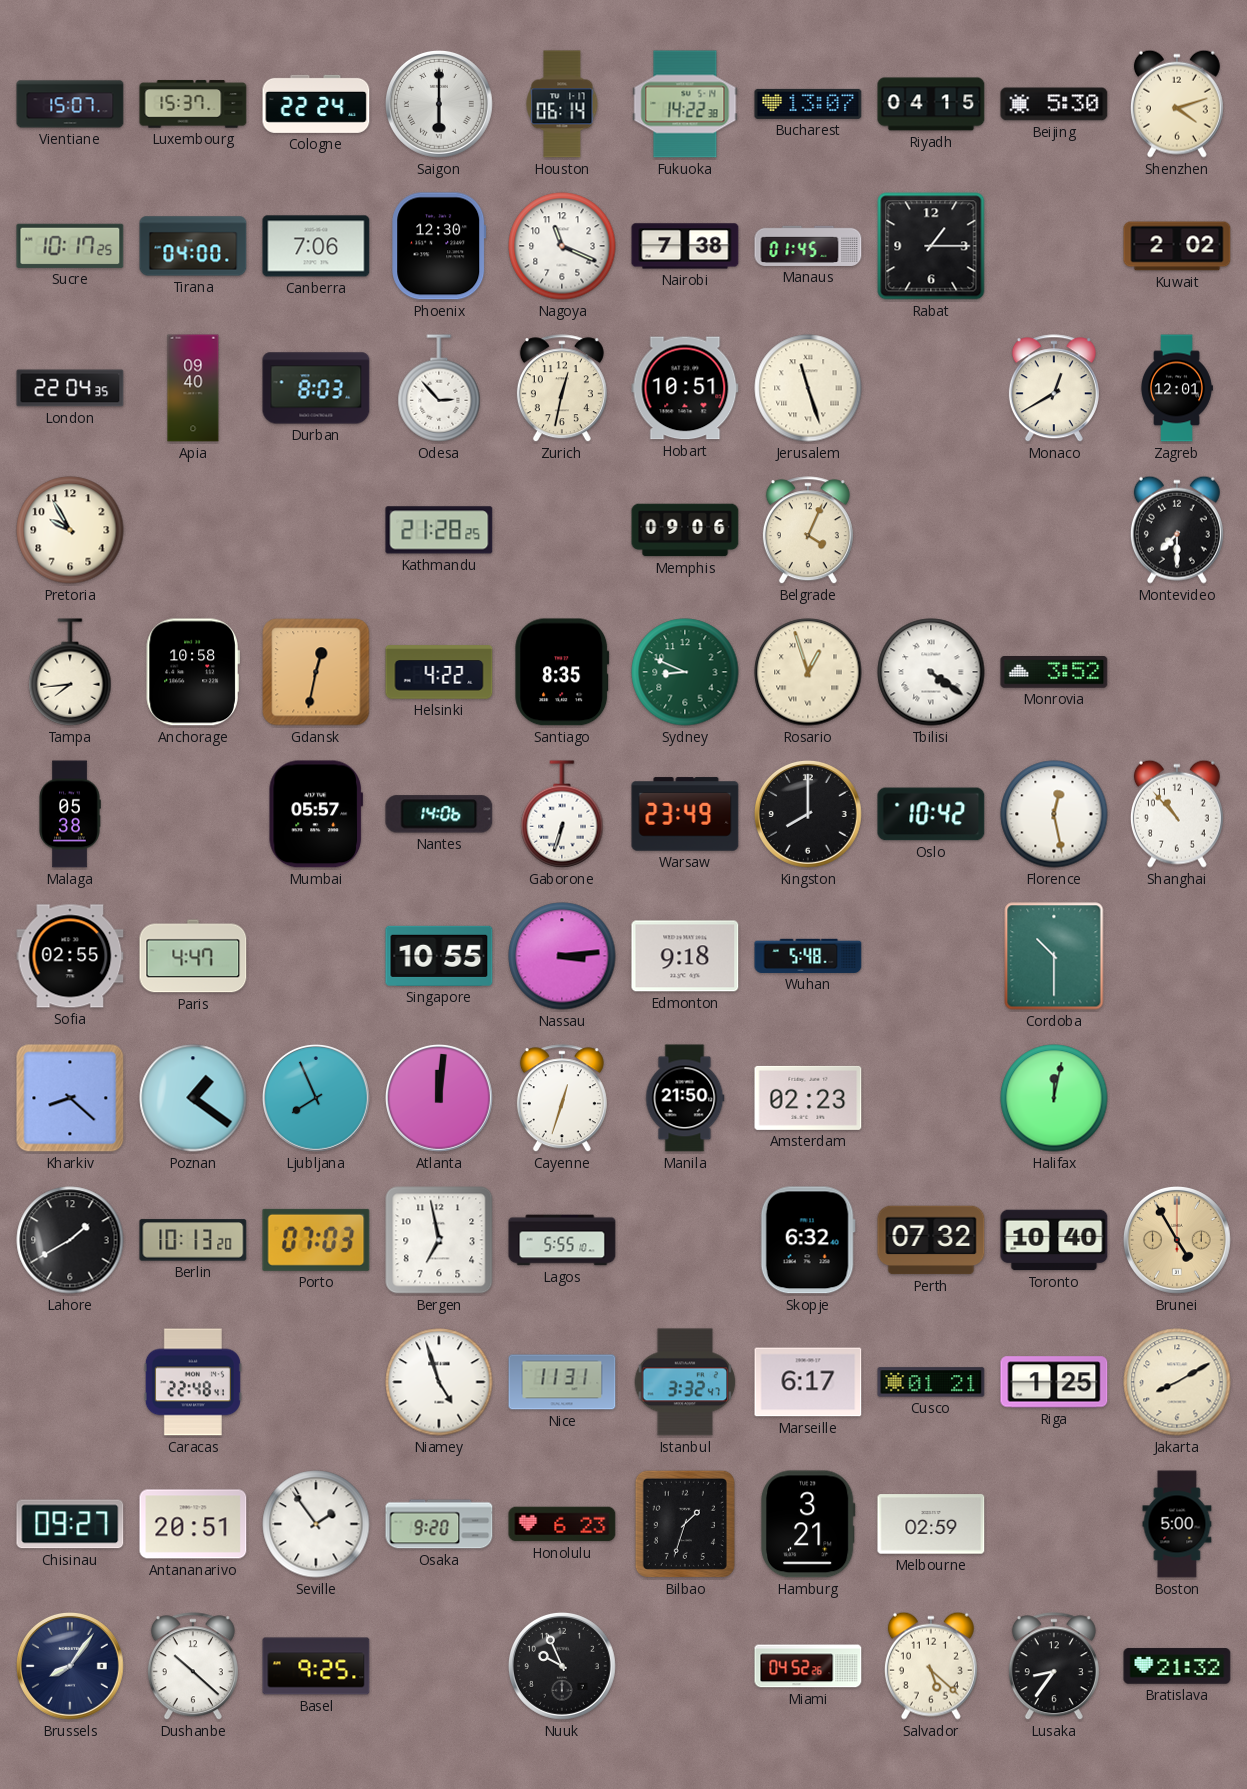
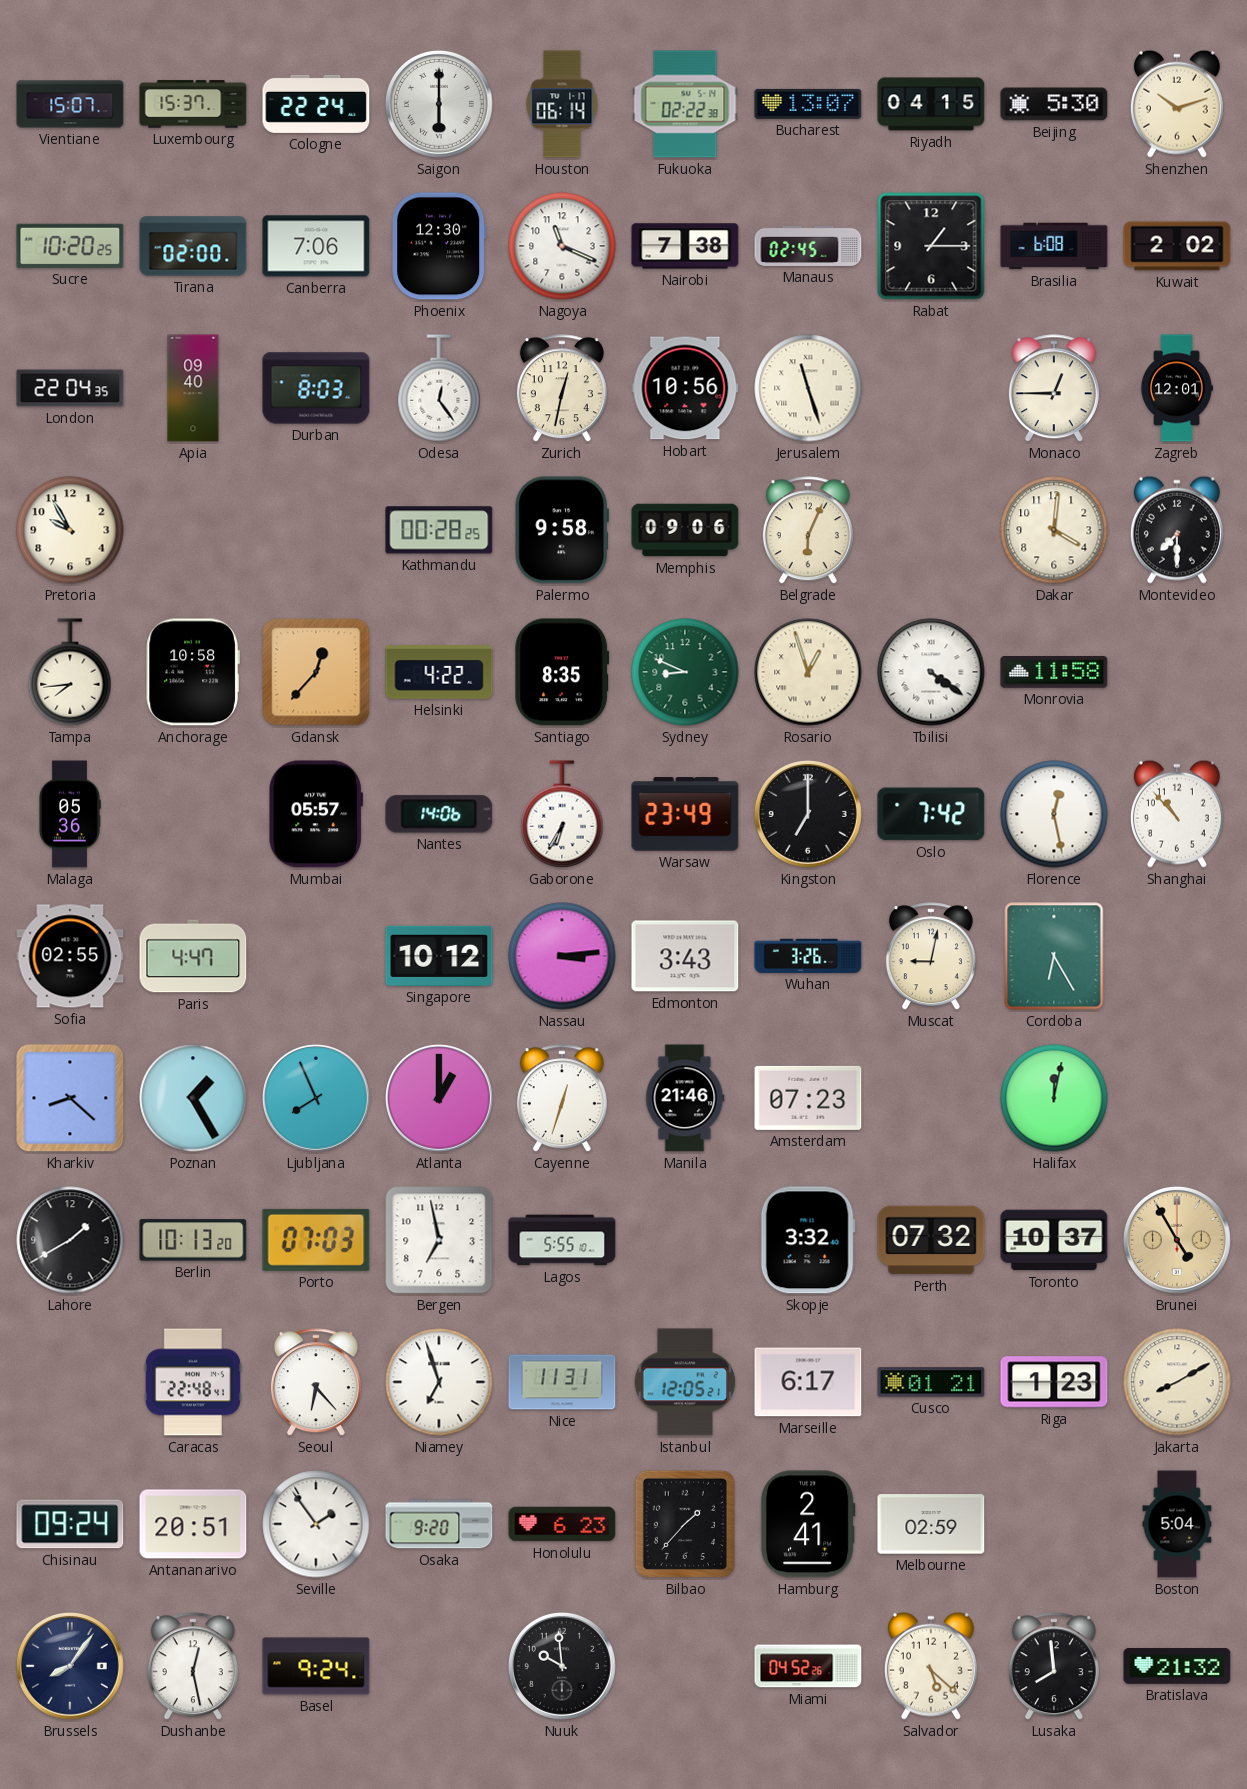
Fukuoka: 14:22 -> 02:22
Shenzhen: 4:12 -> 10:12
Sucre: 10:17 -> 10:20
Tirana: 04:00 -> 02:00
Manaus: 01:45 -> 02:45
Brasilia: none -> 6:08
Odesa: 2:53 -> 12:24
Hobart: 10:51 -> 10:56
Monaco: 12:40 -> 12:45
Kathmandu: 21:28 -> 00:28
Palermo: none -> 9:58
Belgrade: 4:04 -> 6:04
Dakar: none -> 4:01
Gdansk: 12:32 -> 12:37
Monrovia: 3:52 -> 11:58
Malaga: 05:38 -> 05:36
Gaborone: 6:33 -> 6:35
Kingston: 8:00 -> 7:00
Oslo: 10:42 -> 7:42
Singapore: 10:55 -> 10:12
Edmonton: 9:18 -> 3:43
Wuhan: 5:48 -> 3:26
Muscat: none -> 9:02
Cordoba: 10:30 -> 6:25
Poznan: 1:21 -> 1:25
Atlanta: 12:01 -> 1:00
Manila: 21:50 -> 21:46
Amsterdam: 02:23 -> 07:23
Skopje: 6:32 -> 3:32
Toronto: 10:40 -> 10:37
Seoul: none -> 6:23
Niamey: 4:57 -> 6:57
Istanbul: 3:32 -> 12:05
Riga: 1:25 -> 1:23
Chisinau: 09:27 -> 09:24
Bilbao: 1:33 -> 1:37
Hamburg: 3:21 -> 2:41
Boston: 5:00 -> 5:04
Dushanbe: 10:22 -> 12:28
Basel: 9:25 -> 9:24
Nuuk: 9:56 -> 9:59
Lusaka: 8:36 -> 7:59
